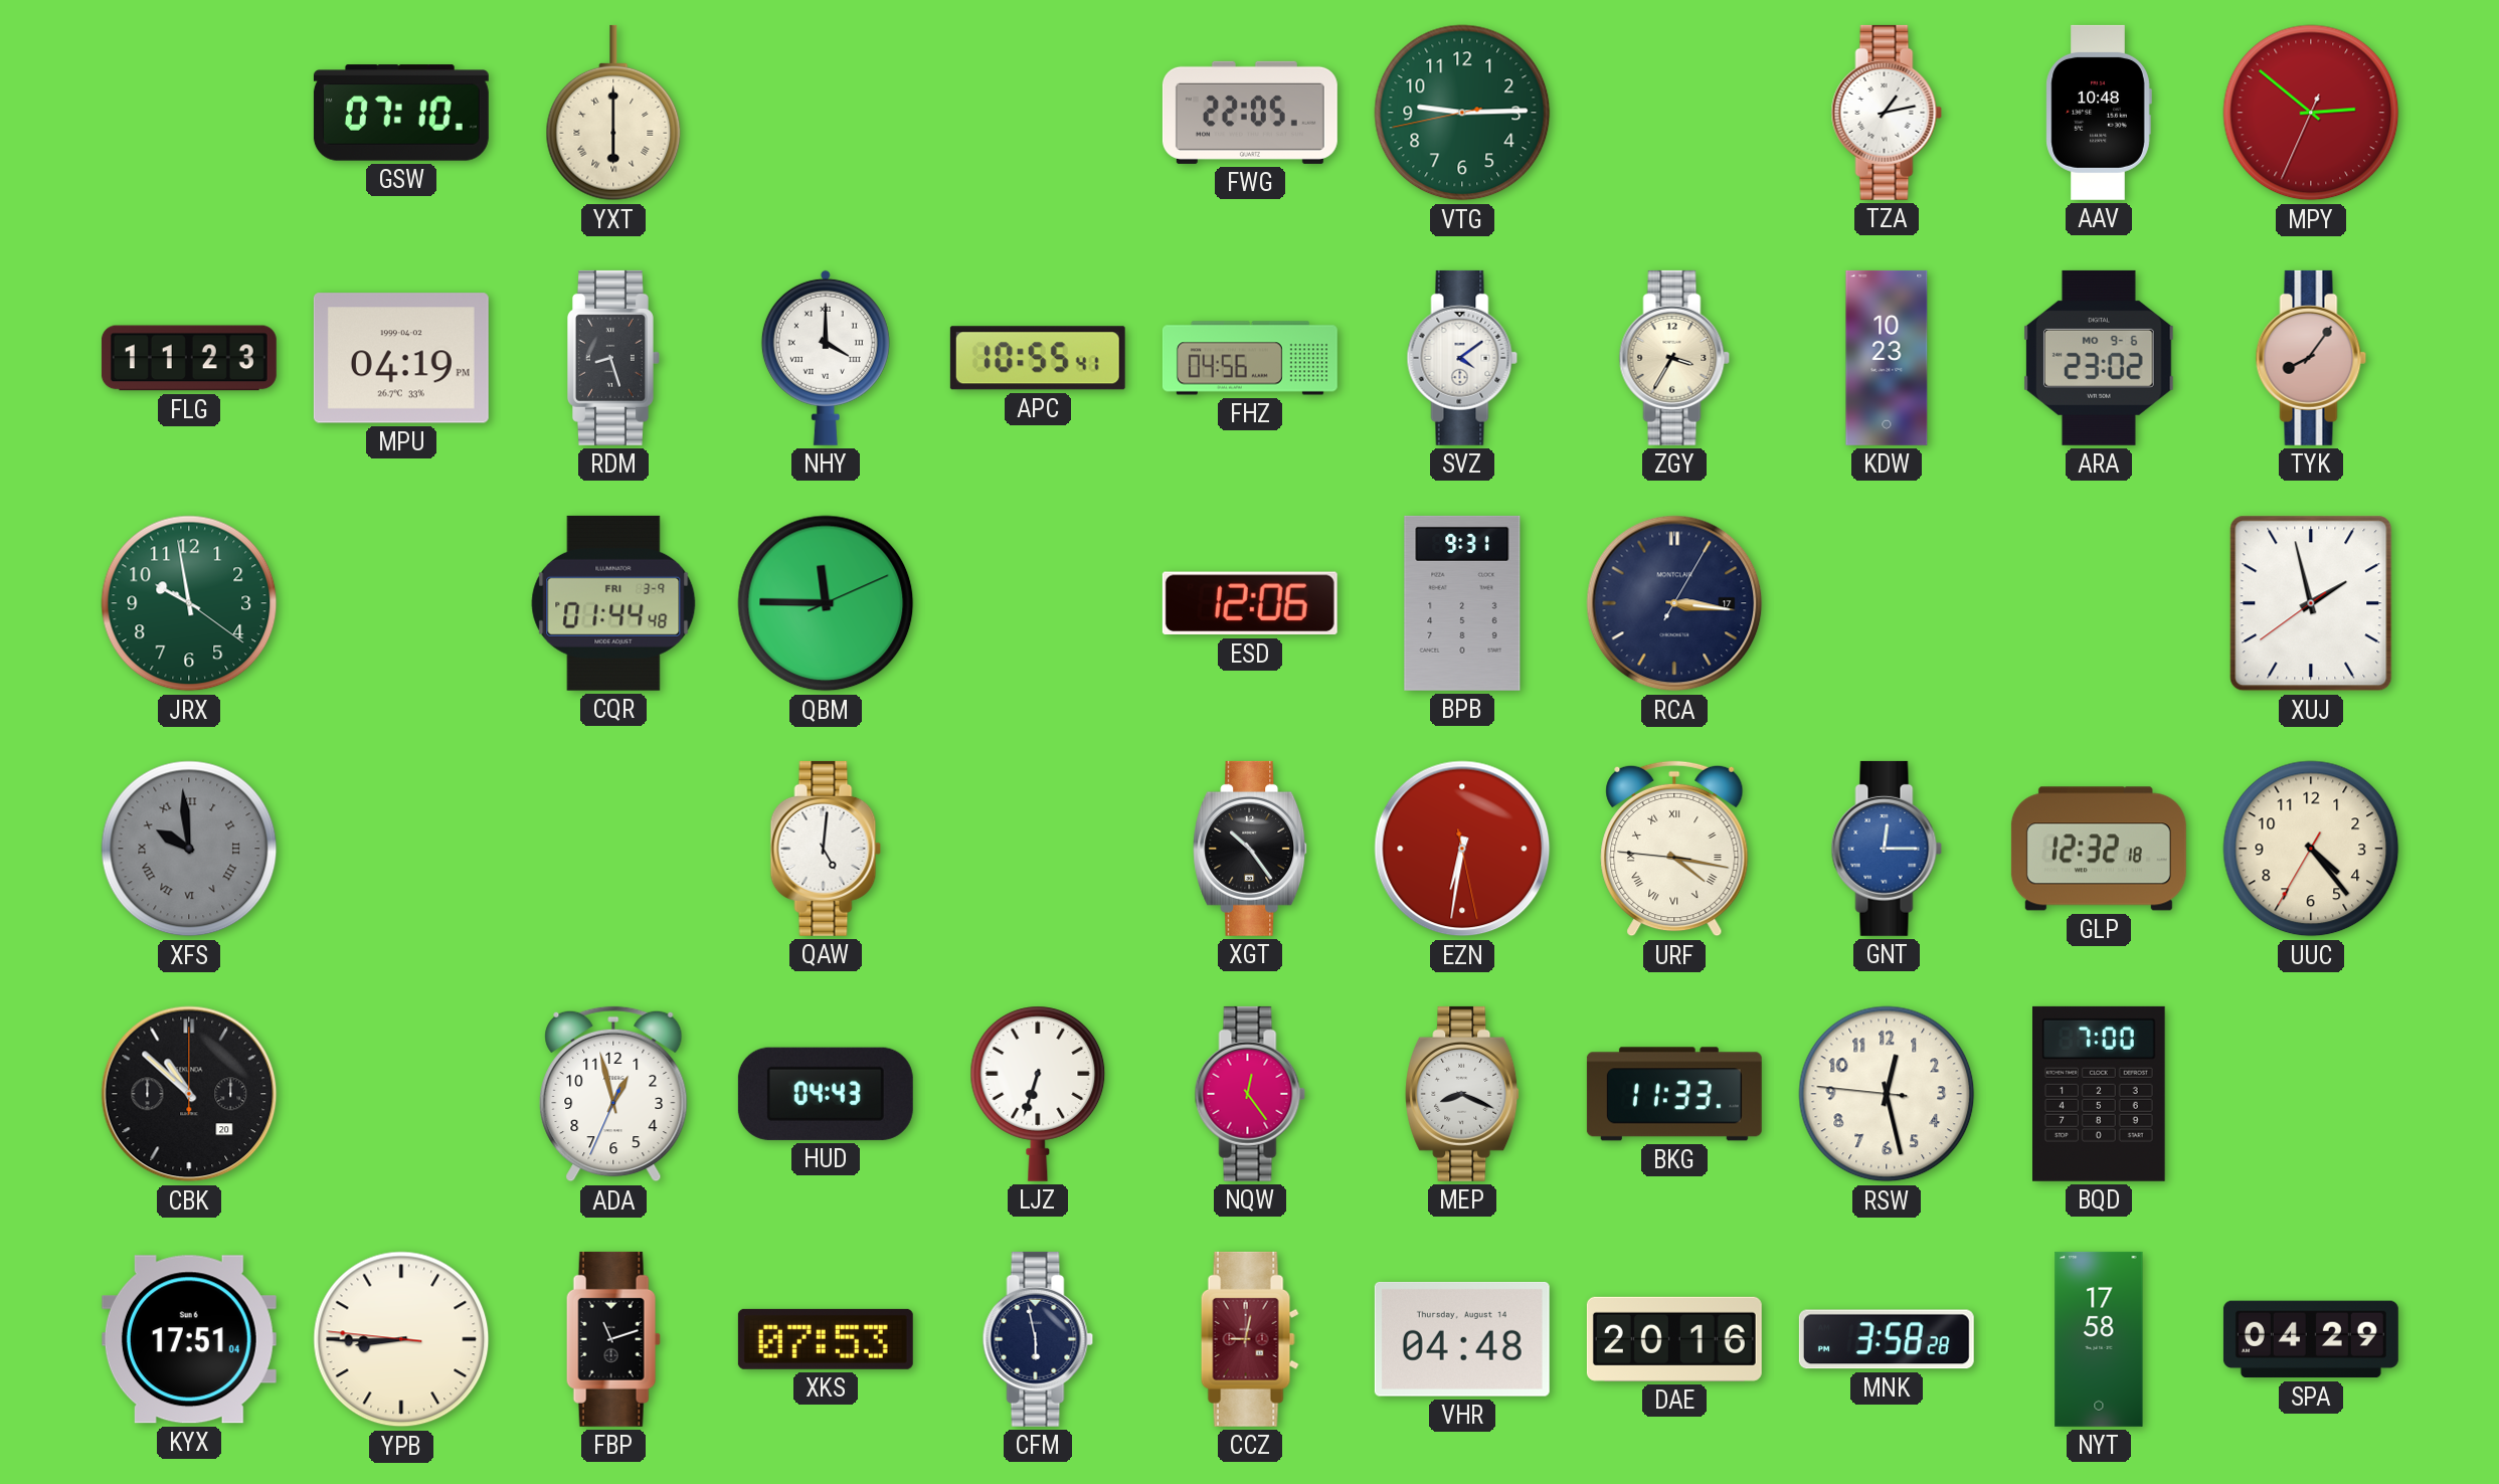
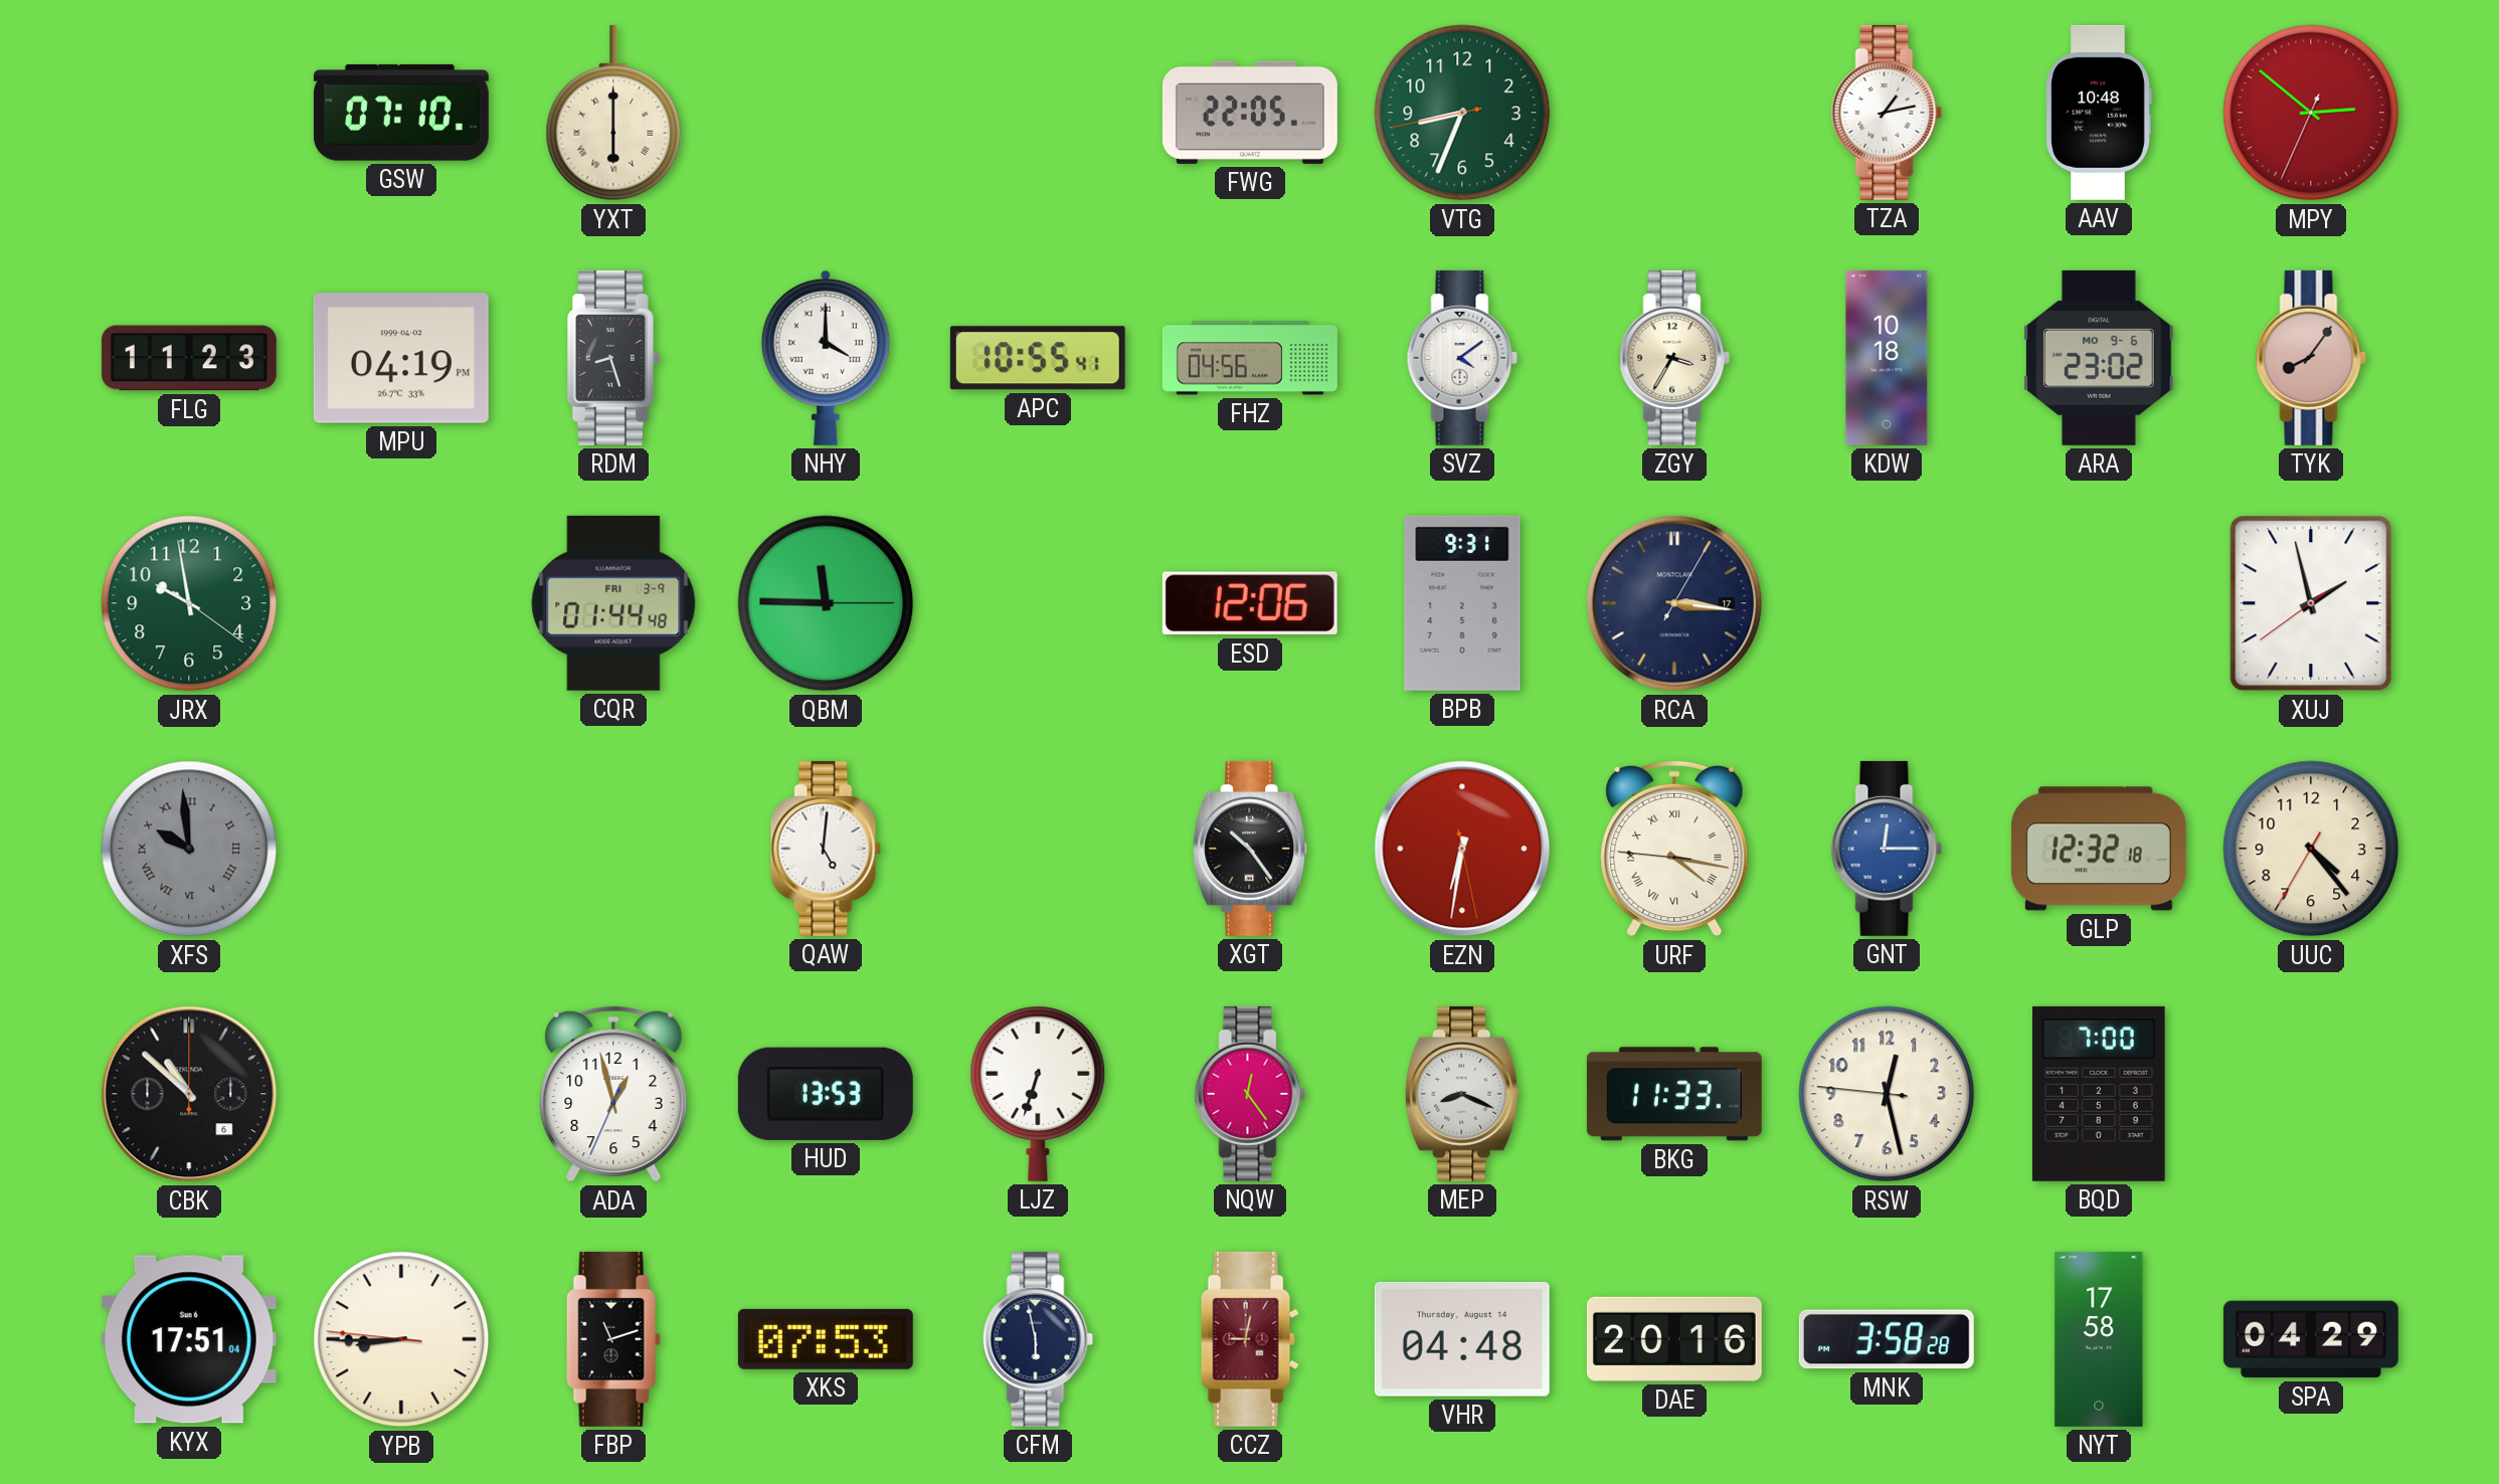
VTG: 9:14 -> 8:33
KDW: 10:23 -> 10:18
QBM: 11:45:11 -> 11:45:15
CBK date: 20 -> 6
HUD: 04:43 -> 13:53
